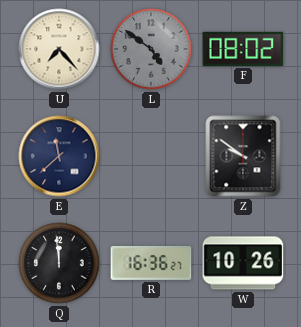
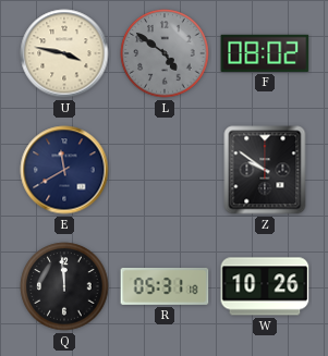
U: 7:23 -> 3:47
E: 11:38 -> 11:40
R: 16:36 -> 05:31
